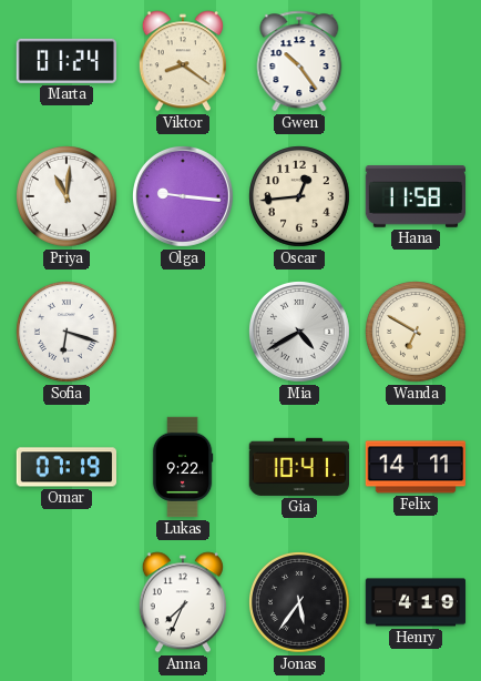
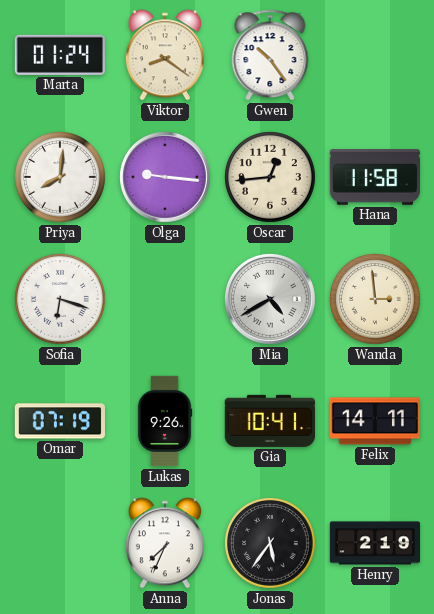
Priya: 11:01 -> 8:01
Wanda: 6:50 -> 2:59
Lukas: 9:22 -> 9:26
Henry: 4:19 -> 2:19
